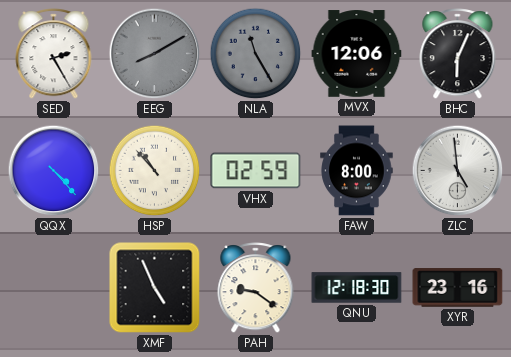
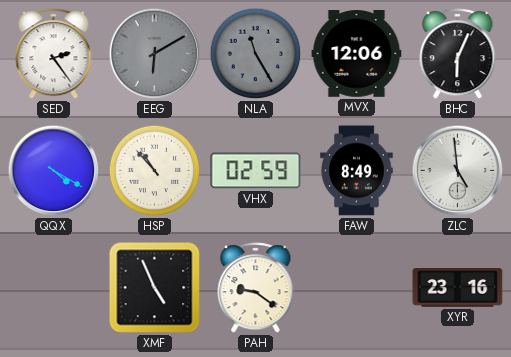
SED: 2:25 -> 2:24
EEG: 8:10 -> 6:10
QQX: 4:23 -> 4:20
FAW: 8:00 -> 8:49
QNU: 12:18 -> none
